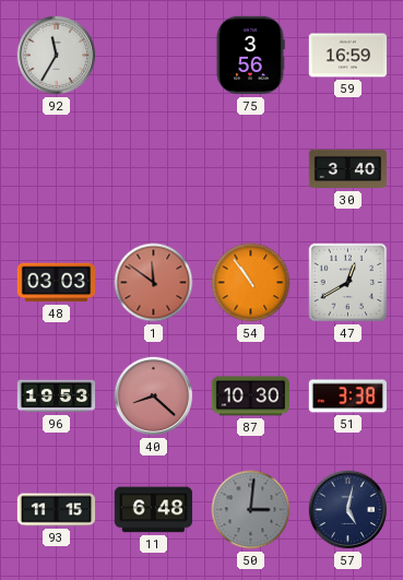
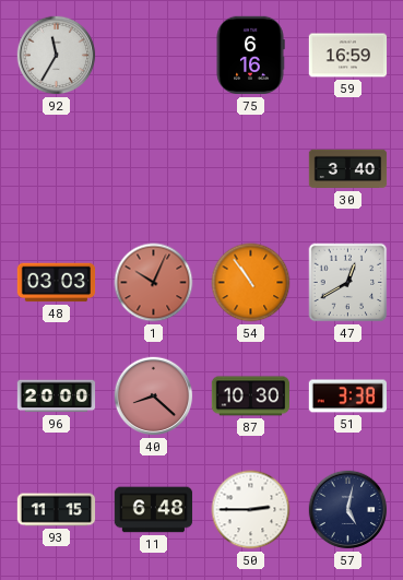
75: 3:56 -> 6:16
1: 11:51 -> 10:04
96: 19:53 -> 20:00
50: 3:01 -> 2:45
50 dial: grey -> white
